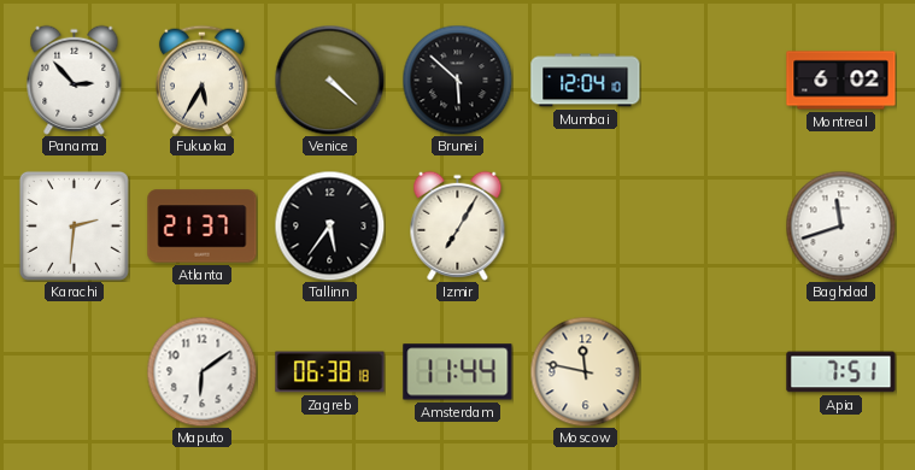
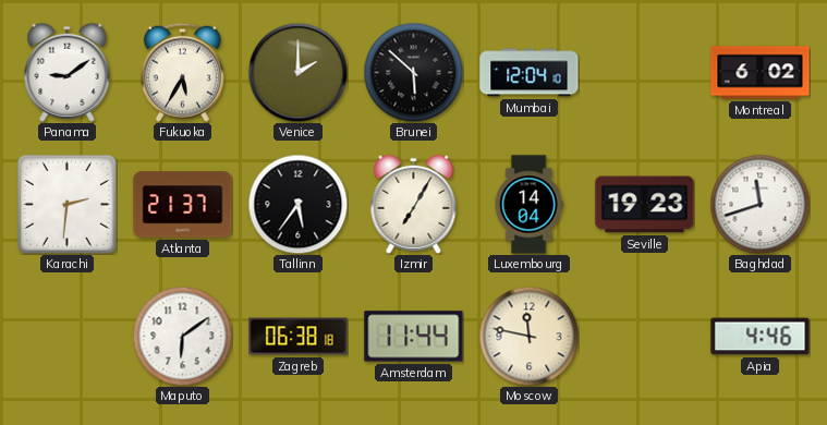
Panama: 2:53 -> 9:09
Venice: 4:22 -> 2:00
Luxembourg: none -> 14:04
Seville: none -> 19:23
Apia: 7:51 -> 4:46
